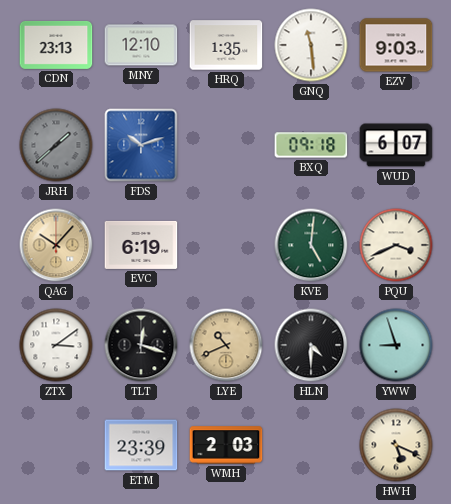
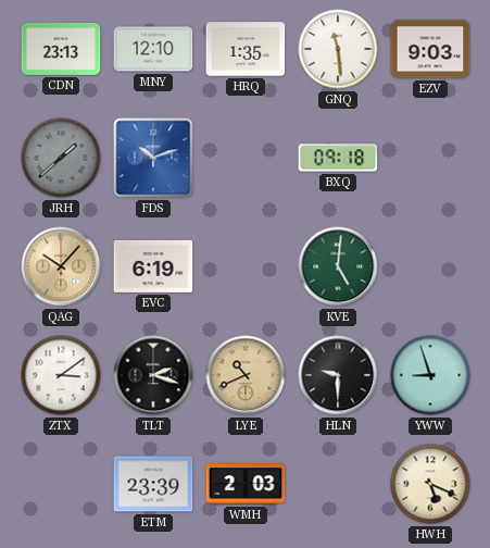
WUD: 6:07 -> none
PQU: 3:41 -> none
TLT: 12:18 -> 2:18
HLN: 4:30 -> 9:30
